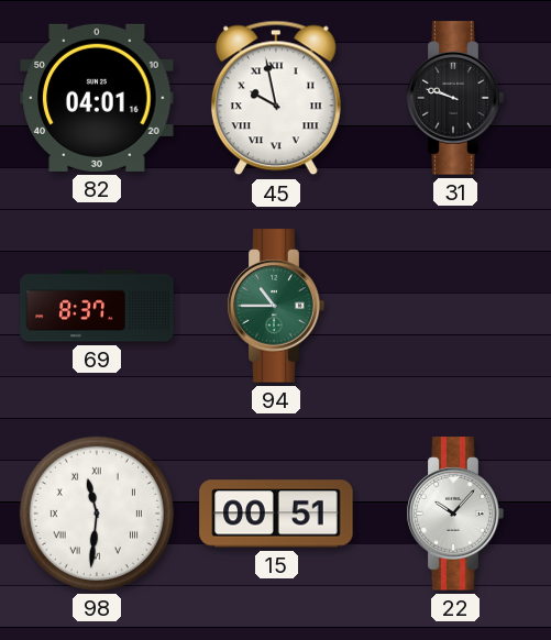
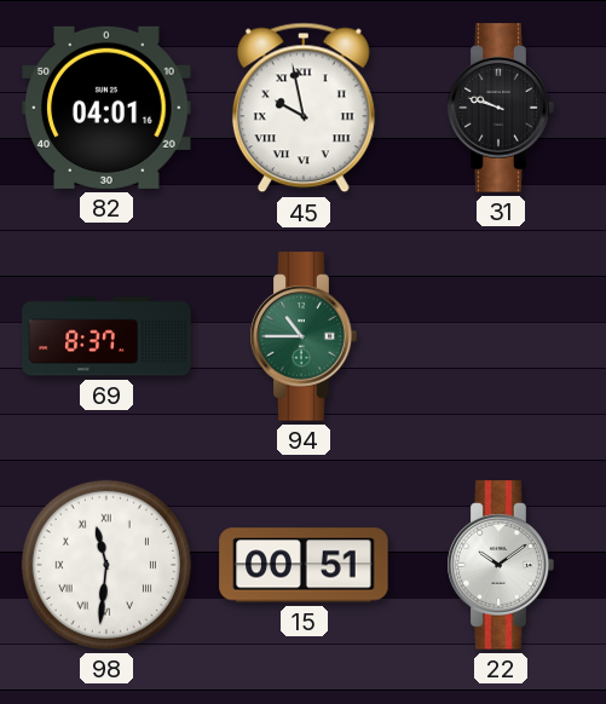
22: 10:07 -> 10:09
